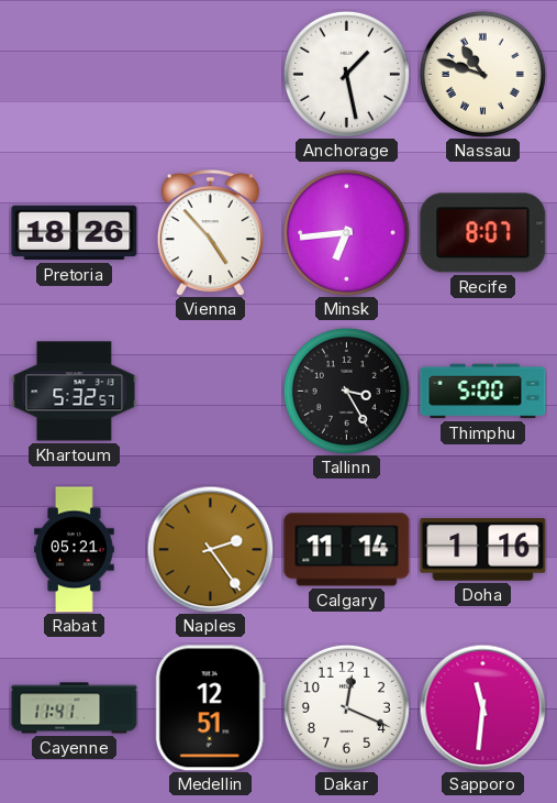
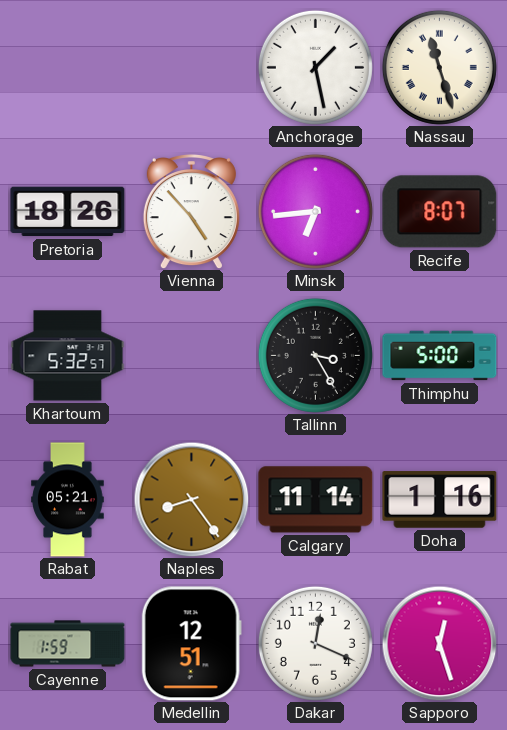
Nassau: 10:48 -> 11:27
Naples: 2:24 -> 8:24
Cayenne: 11:41 -> 1:59
Sapporo: 11:31 -> 12:27
